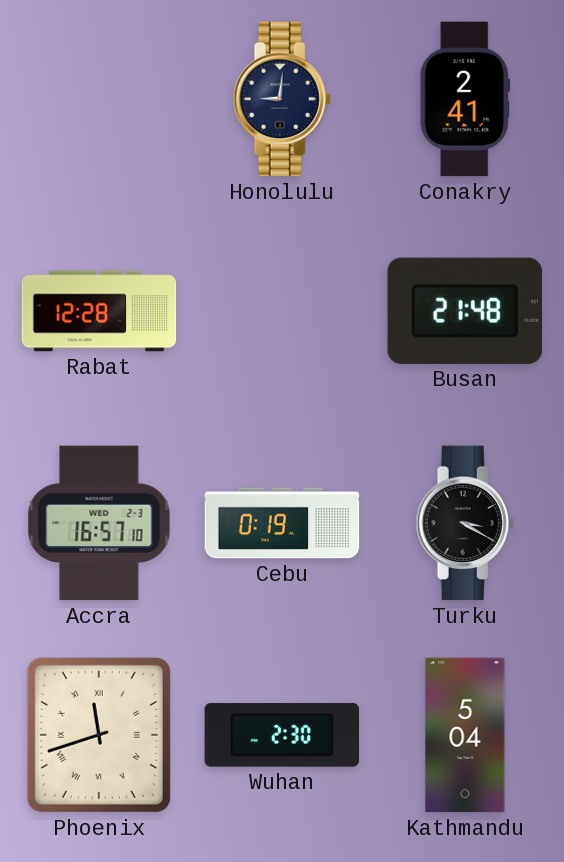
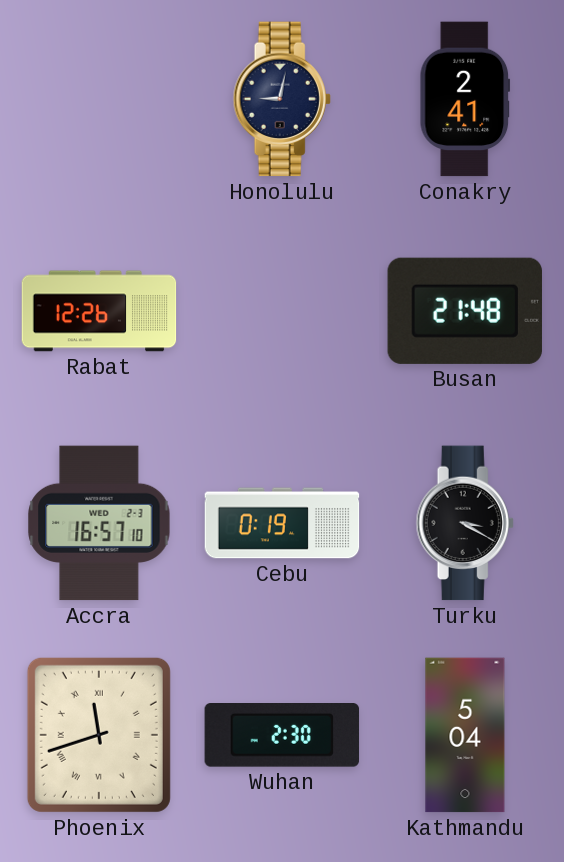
Honolulu: 9:01 -> 9:02
Rabat: 12:28 -> 12:26
